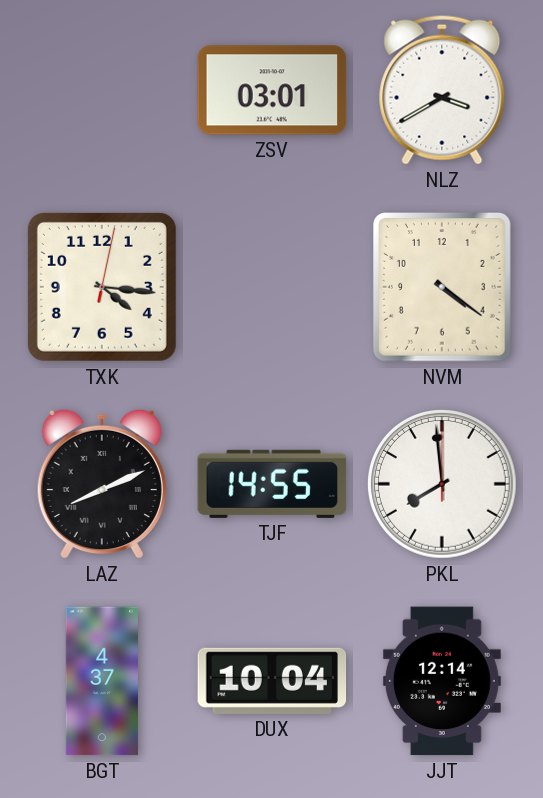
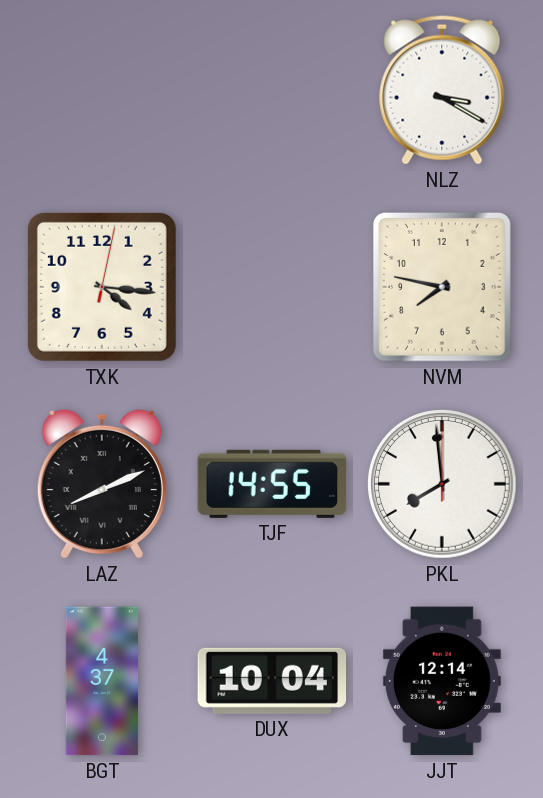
ZSV: 03:01 -> none
NLZ: 3:40 -> 3:20
NVM: 4:21 -> 7:47
